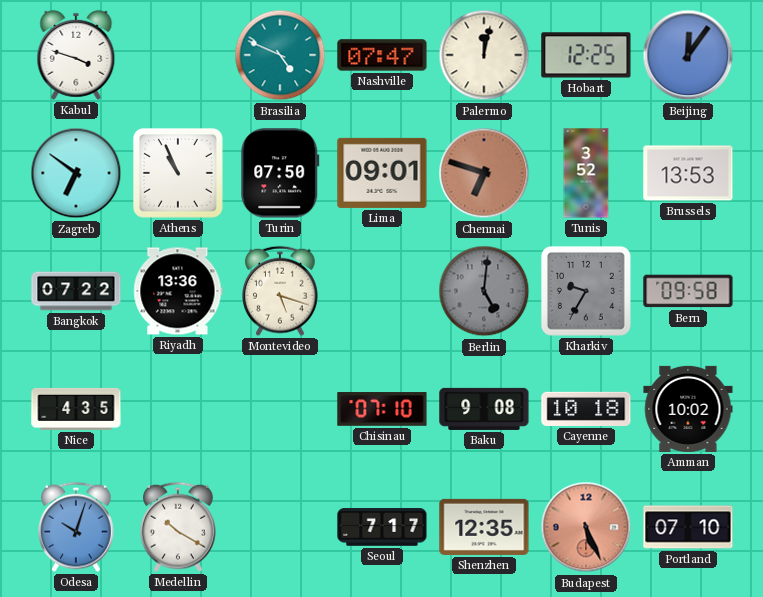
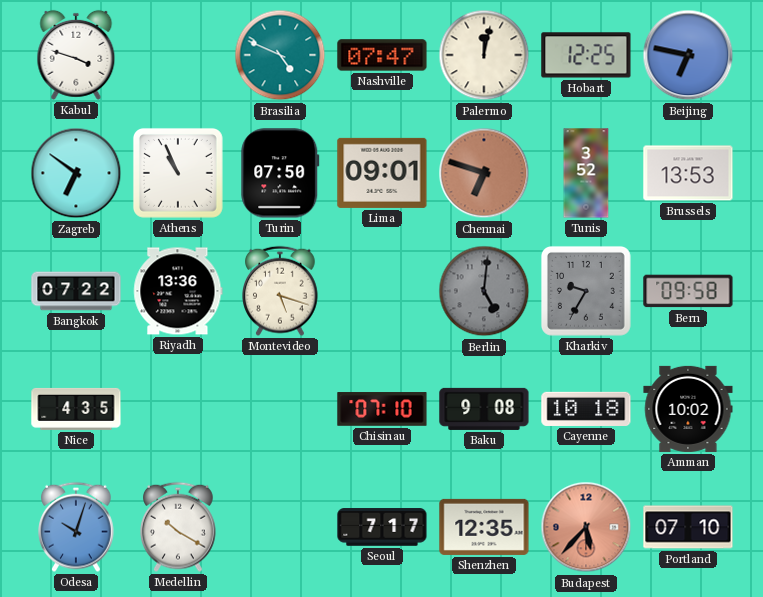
Beijing: 12:06 -> 6:47
Budapest: 5:26 -> 5:37
